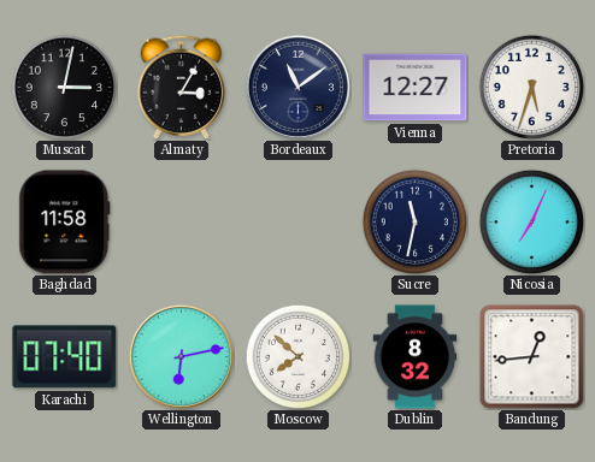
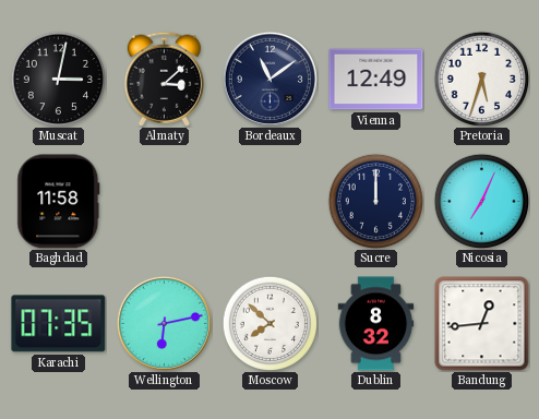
Almaty: 3:05 -> 3:08
Vienna: 12:27 -> 12:49
Sucre: 11:32 -> 12:00
Karachi: 07:40 -> 07:35
